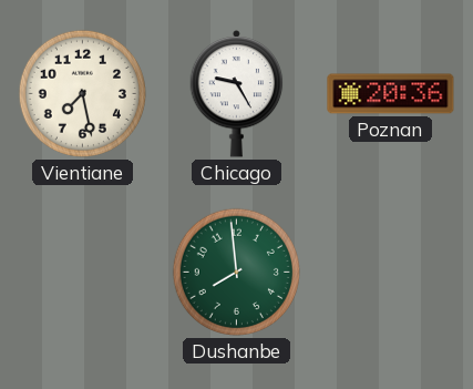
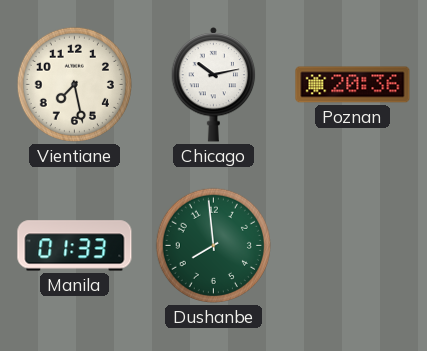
Chicago: 9:25 -> 10:13
Manila: none -> 01:33
